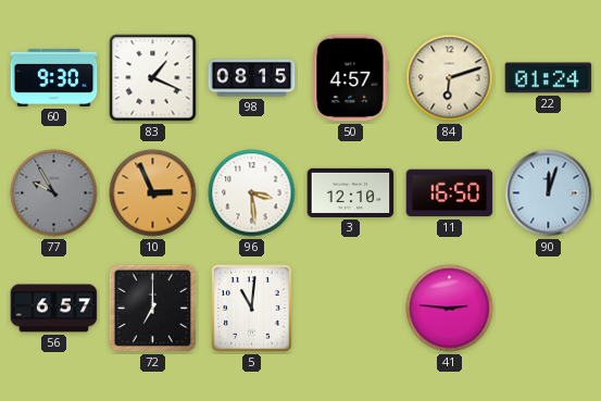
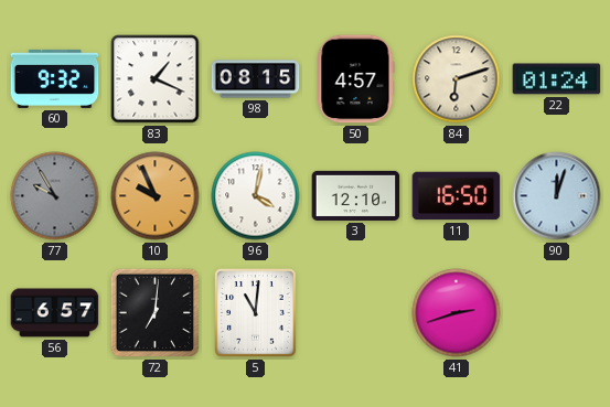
60: 9:30 -> 9:32
10: 2:56 -> 9:56
96: 3:29 -> 4:02
72: 7:00 -> 7:01
41: 2:46 -> 2:42
